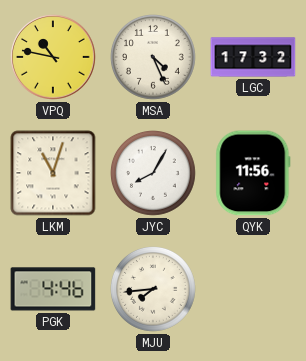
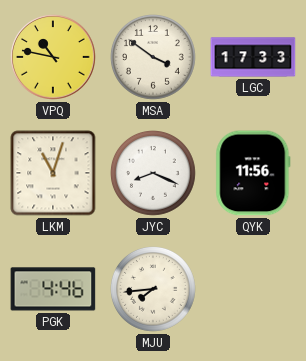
MSA: 4:26 -> 3:51
LGC: 17:32 -> 17:33
JYC: 8:05 -> 8:19
